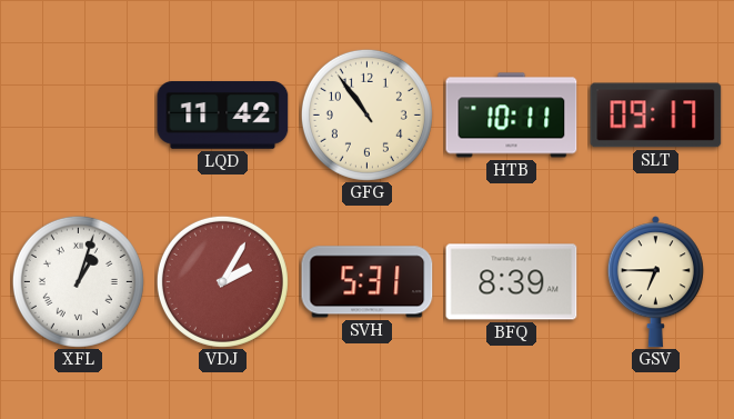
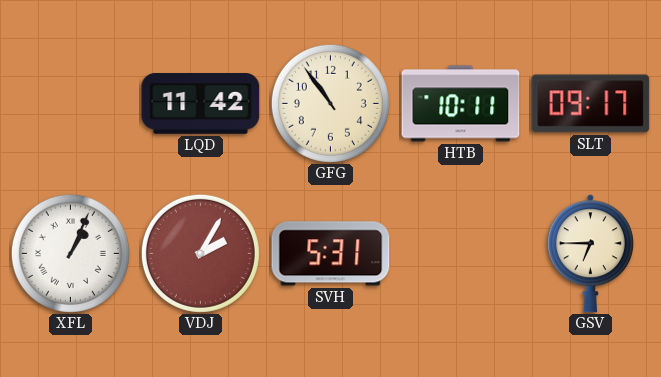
XFL: 1:03 -> 1:04
BFQ: 8:39 -> none
